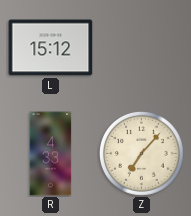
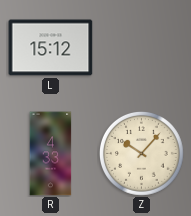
Z: 7:07 -> 10:07
